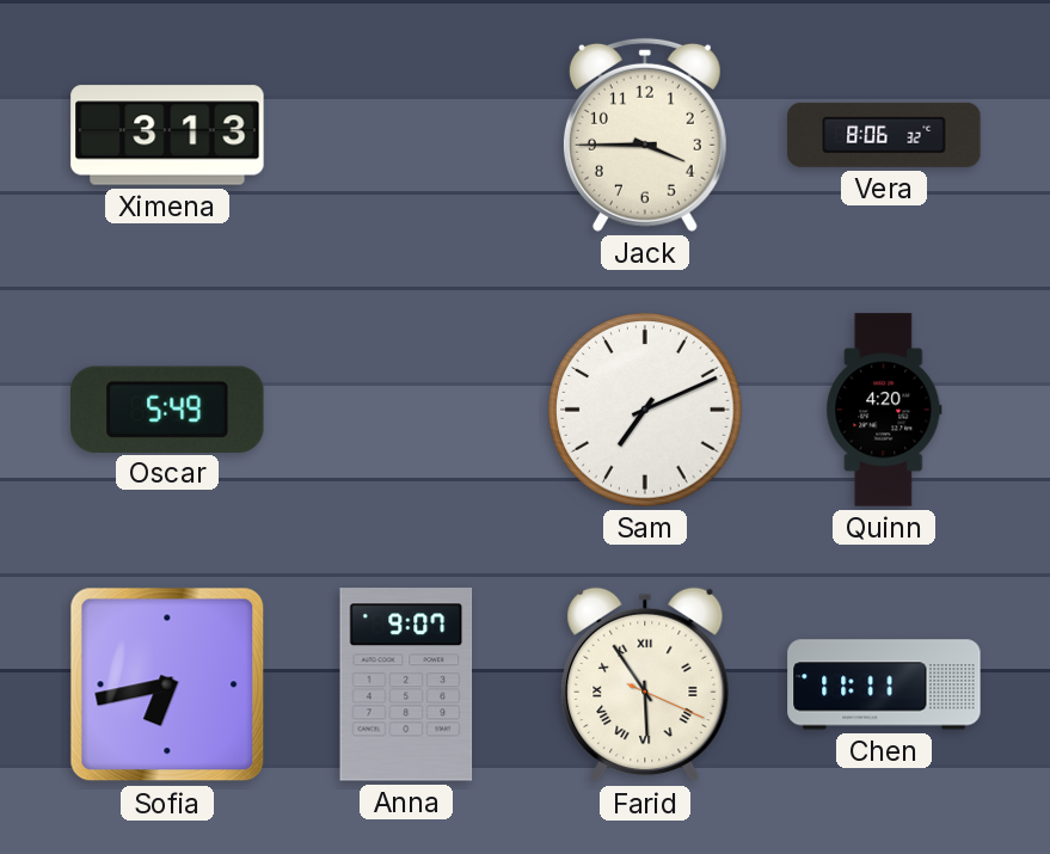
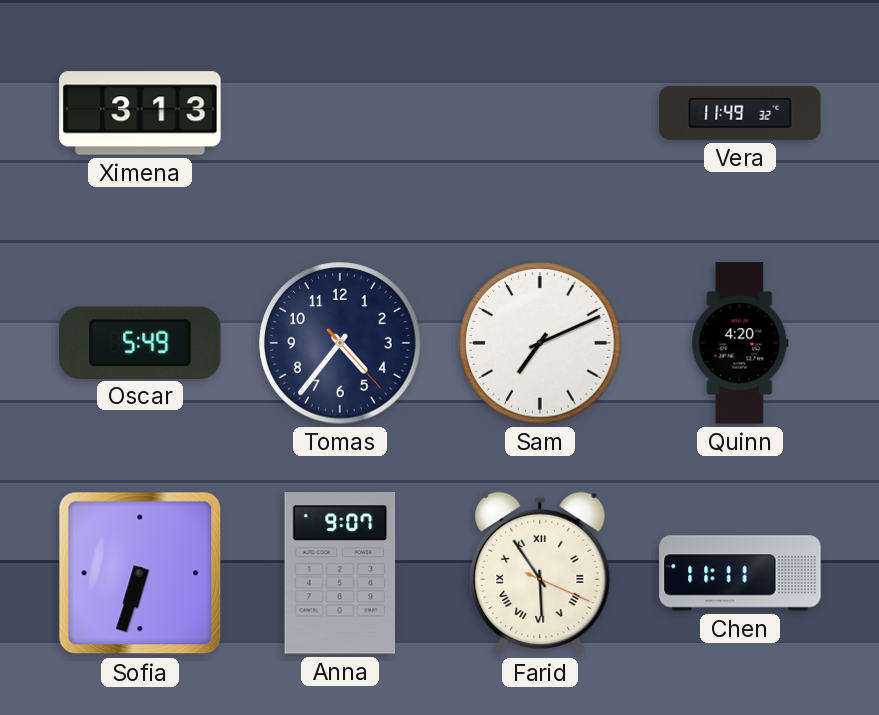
Jack: 3:45 -> none
Vera: 8:06 -> 11:49
Tomas: none -> 4:36
Sofia: 6:43 -> 6:33
